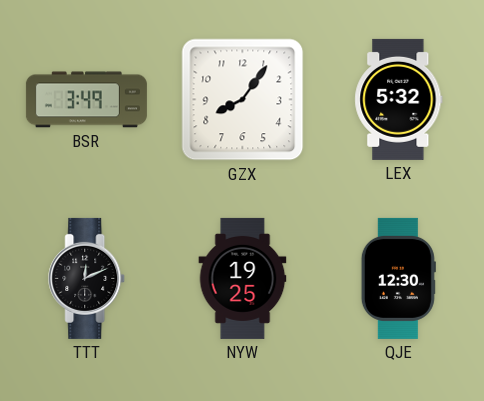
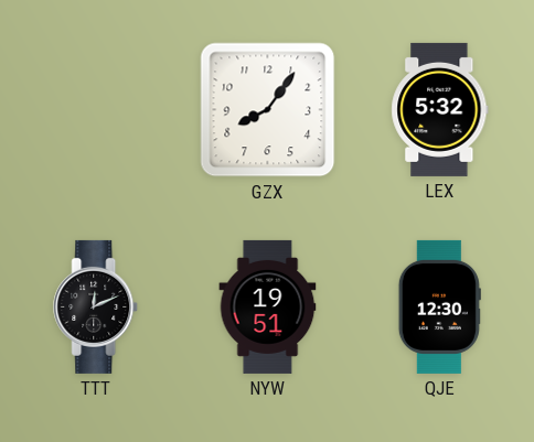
BSR: 3:49 -> none
NYW: 19:25 -> 19:51
